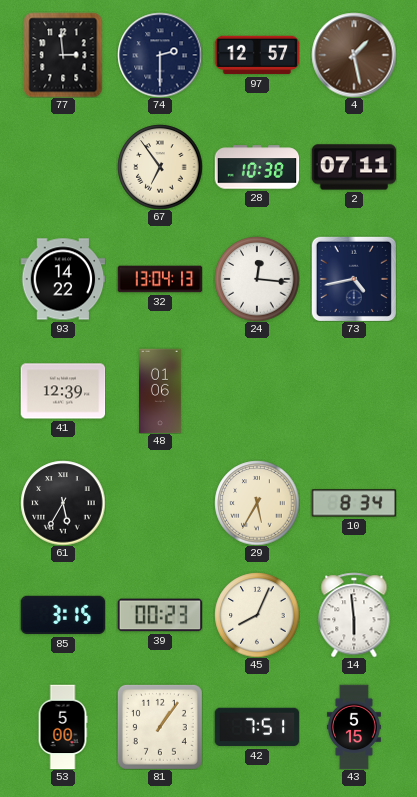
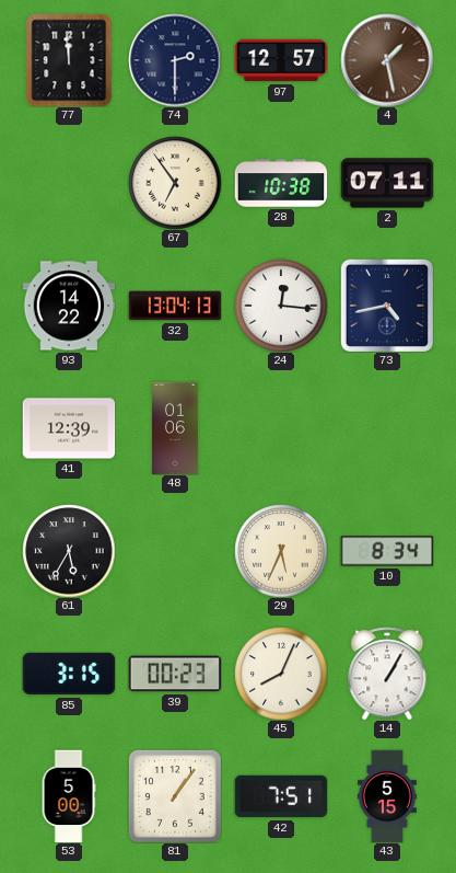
77: 2:59 -> 11:59
29: 5:35 -> 5:34
14: 5:59 -> 1:05
